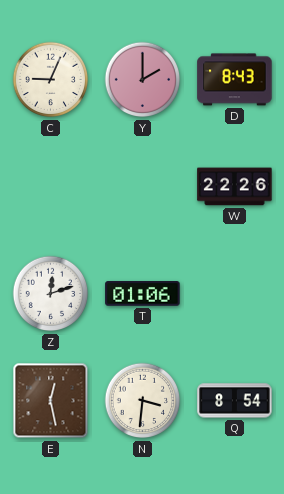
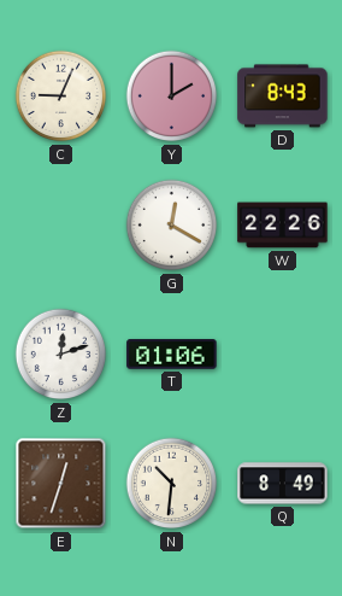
G: none -> 12:20
E: 12:28 -> 12:33
N: 3:31 -> 10:31
Q: 8:54 -> 8:49
